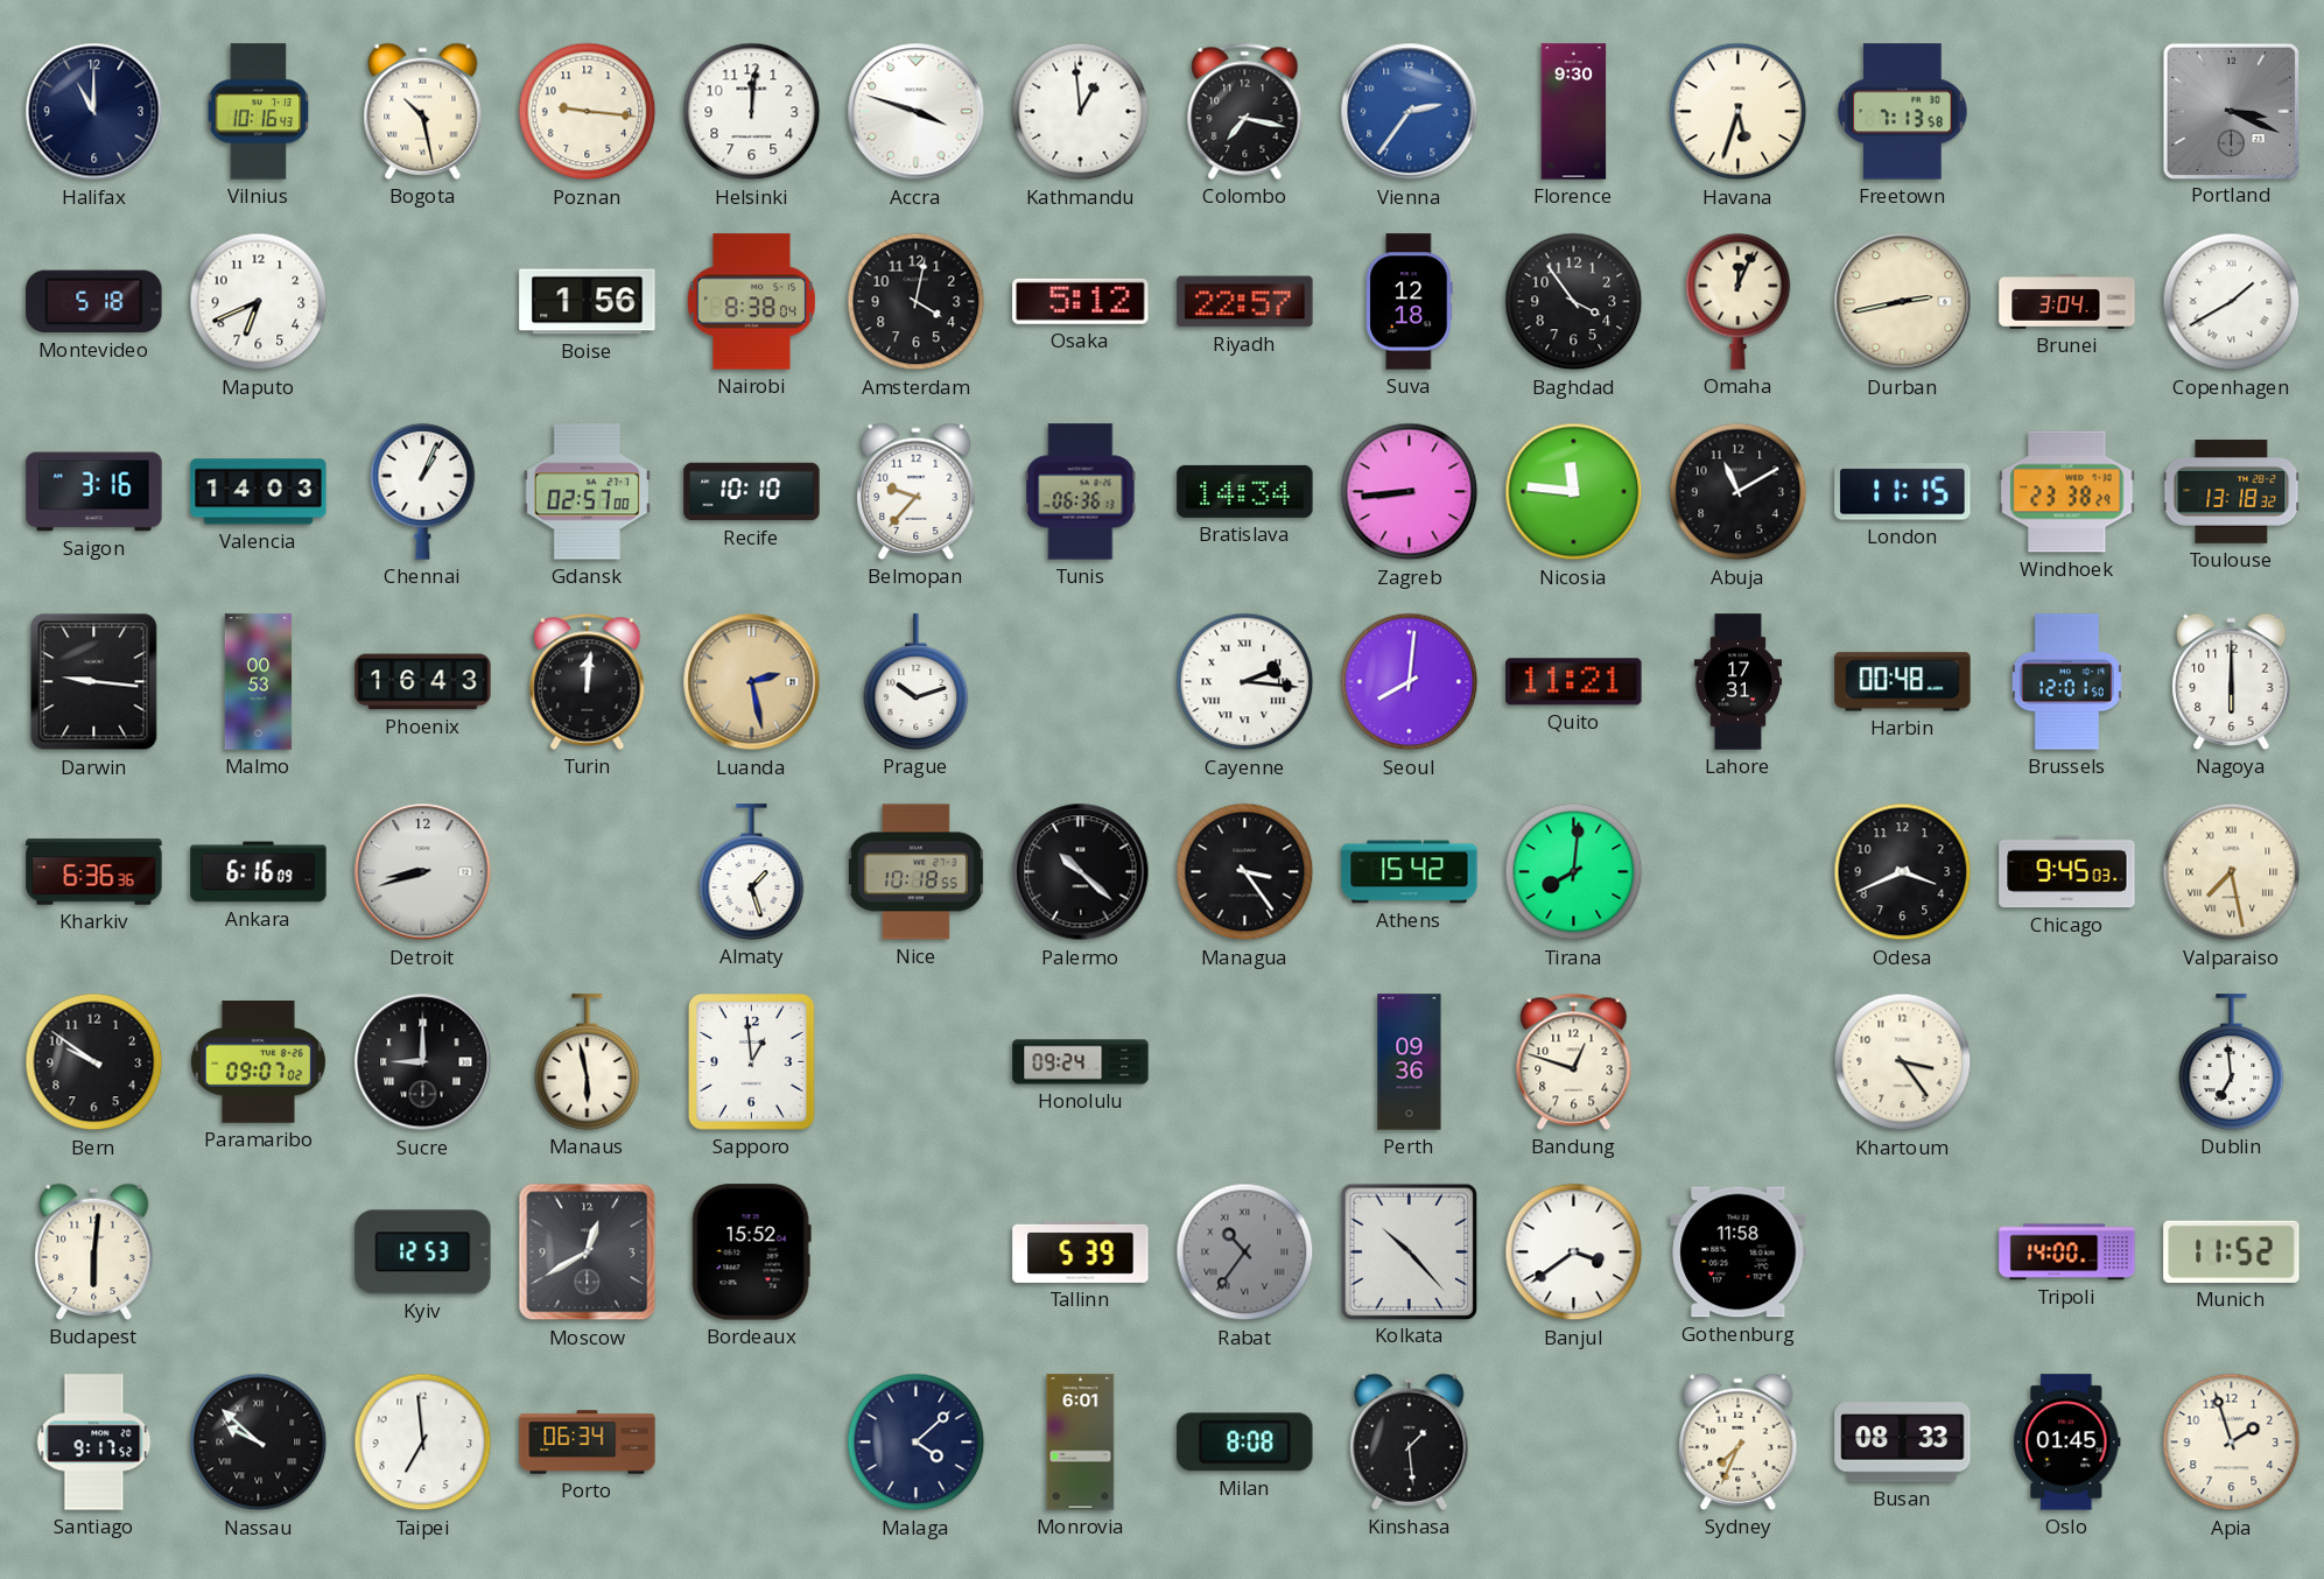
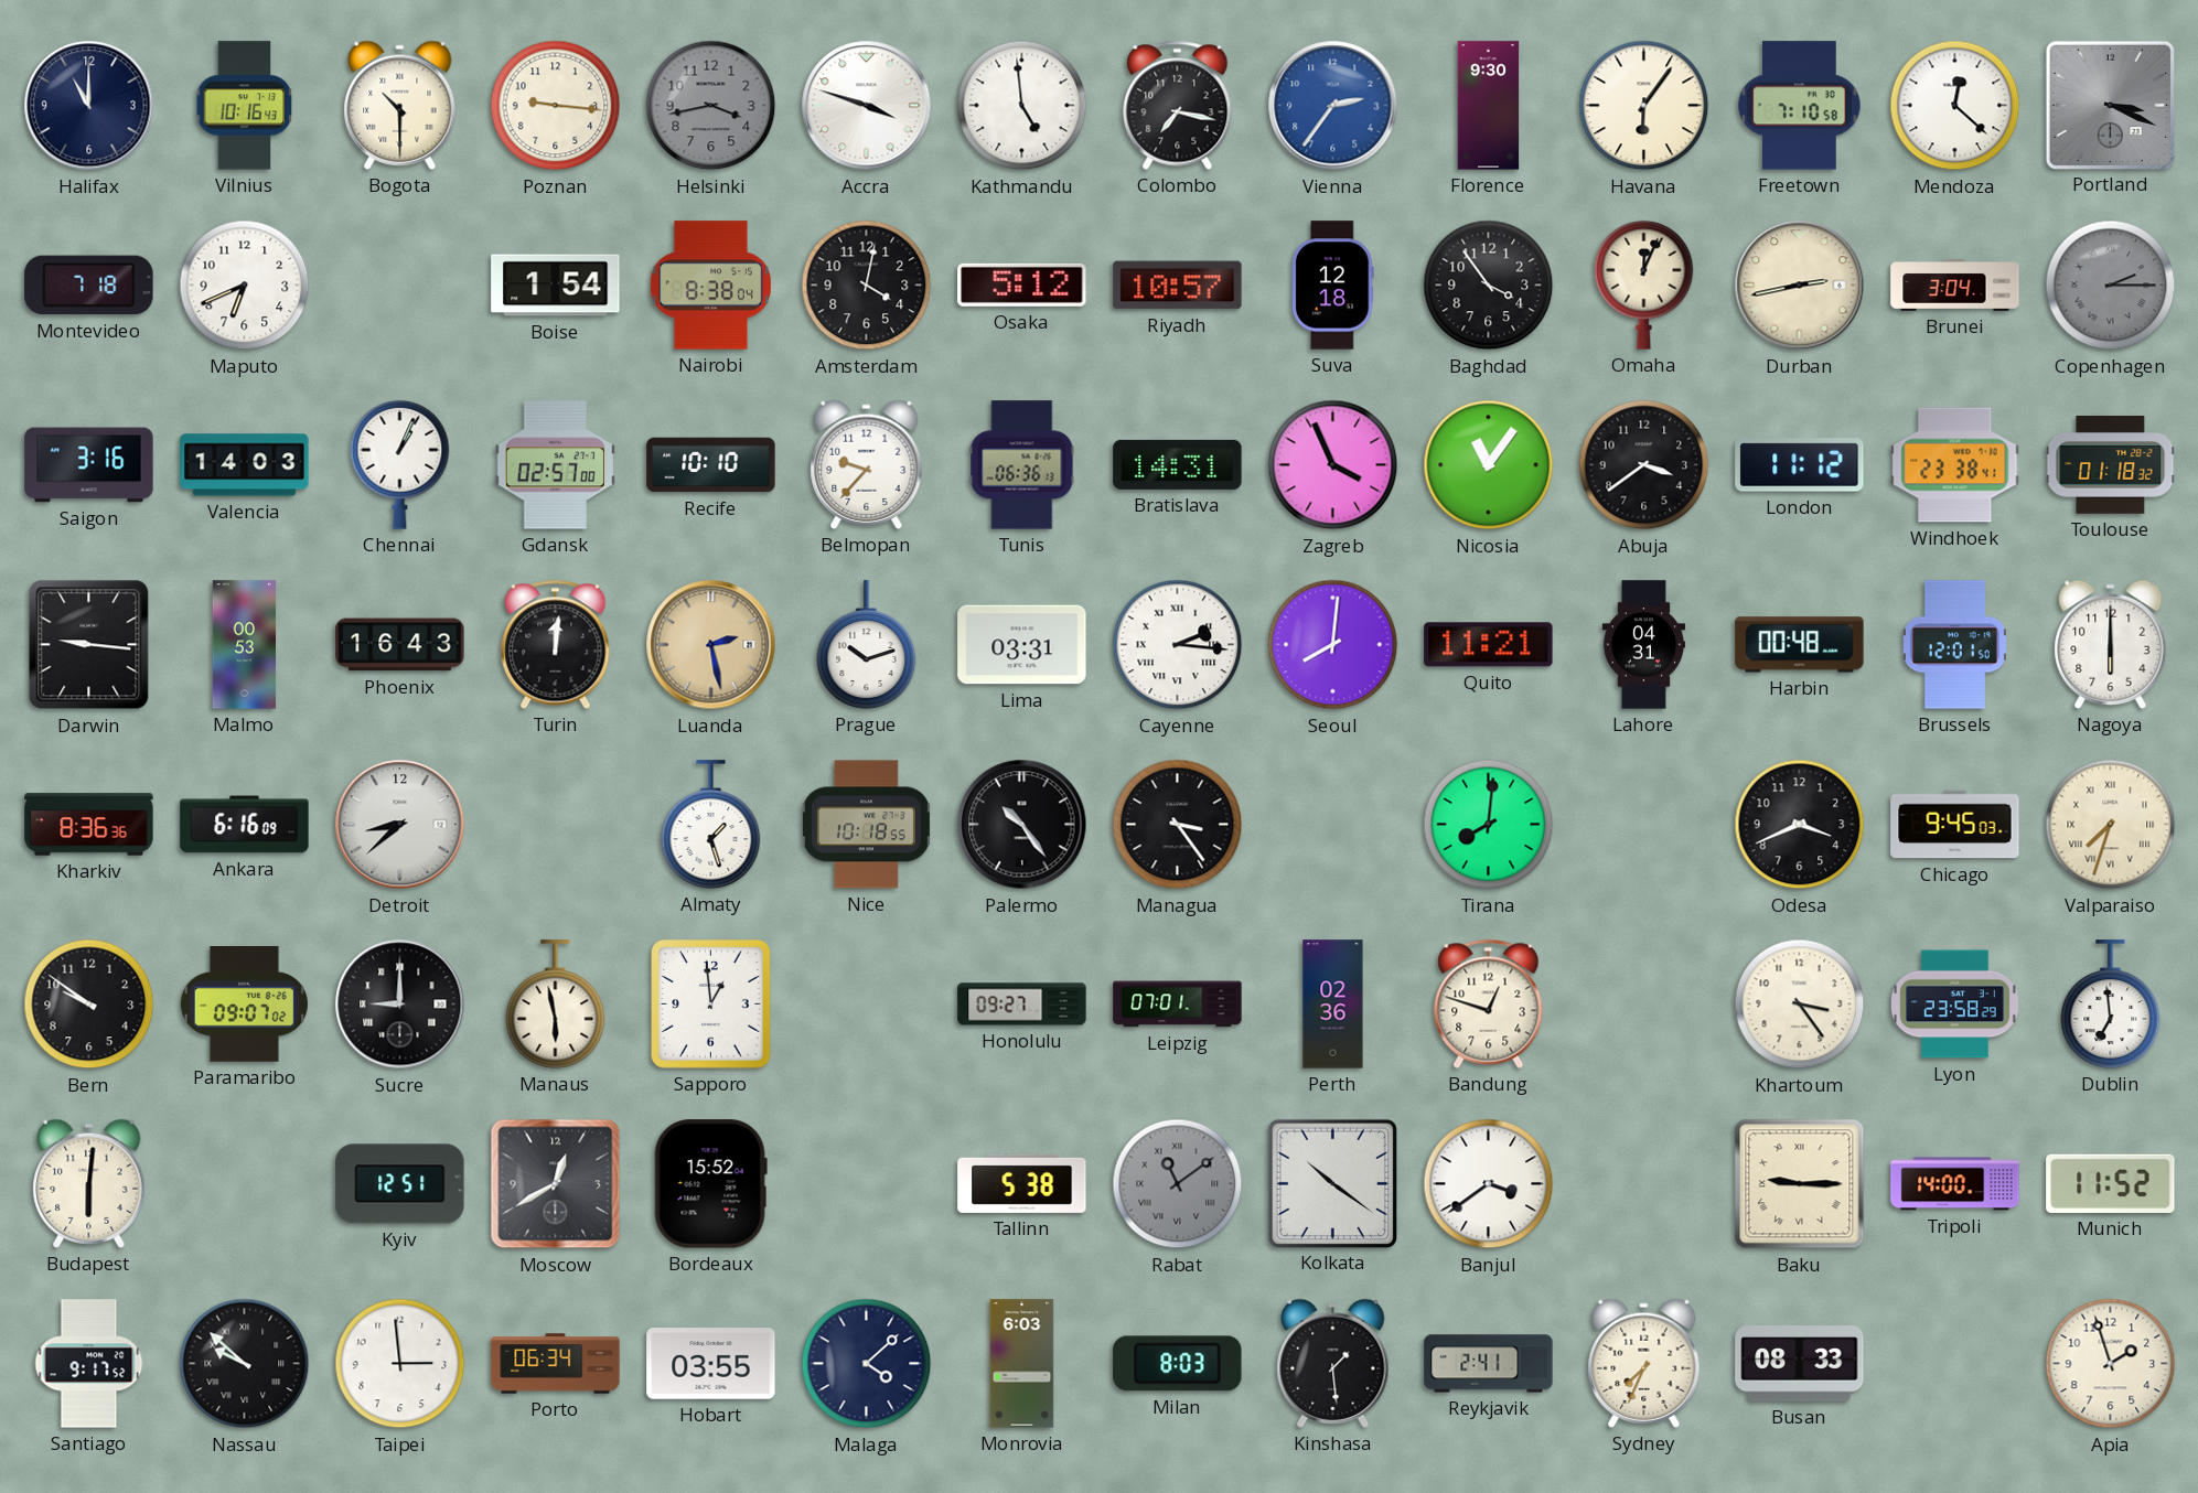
Bogota: 10:28 -> 10:30
Helsinki: 12:01 -> 3:43
Helsinki dial: white -> grey
Kathmandu: 12:59 -> 4:59
Havana: 5:33 -> 6:06
Freetown: 7:13 -> 7:10
Mendoza: none -> 12:22
Montevideo: 5:18 -> 7:18
Boise: 1:56 -> 1:54
Riyadh: 22:57 -> 10:57
Copenhagen: 1:40 -> 2:15
Copenhagen dial: white -> grey
Bratislava: 14:34 -> 14:31
Zagreb: 8:44 -> 3:56
Nicosia: 11:46 -> 11:06
Abuja: 11:10 -> 3:39
London: 11:15 -> 11:12
Windhoek: 23:38:29 -> 23:38:41
Toulouse: 13:18 -> 01:18
Lima: none -> 03:31
Lahore: 17:31 -> 04:31
Kharkiv: 6:36 -> 8:36
Detroit: 8:42 -> 8:38
Palermo: 10:22 -> 10:24
Athens: 15:42 -> none
Valparaiso: 7:28 -> 7:33
Honolulu: 09:24 -> 09:27
Leipzig: none -> 07:01
Perth: 09:36 -> 02:36
Lyon: none -> 23:58
Kyiv: 12:53 -> 12:51
Tallinn: 5:39 -> 5:38
Rabat: 10:36 -> 11:09
Kolkata: 10:23 -> 10:21
Gothenburg: 11:58 -> none
Baku: none -> 9:15
Taipei: 6:59 -> 2:59
Hobart: none -> 03:55
Monrovia: 6:01 -> 6:03
Milan: 8:08 -> 8:03
Reykjavik: none -> 2:41
Oslo: 01:45 -> none
